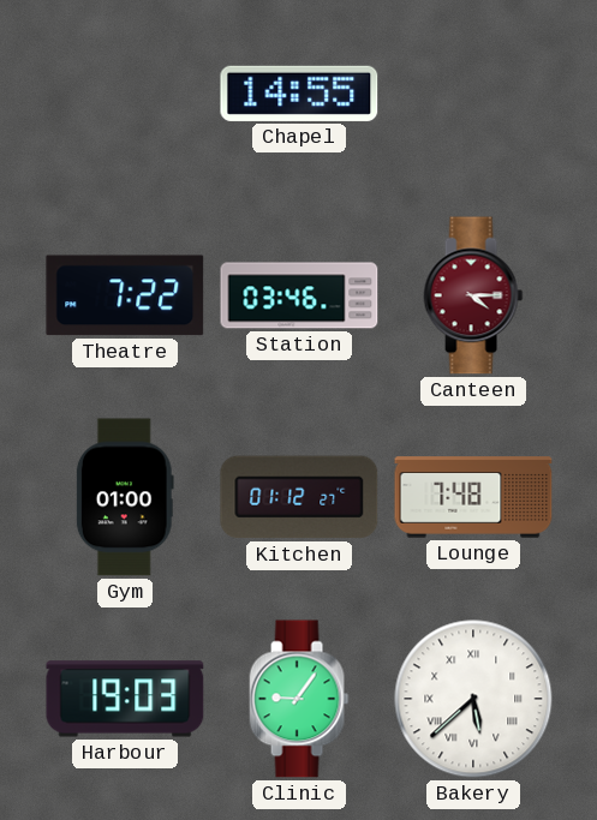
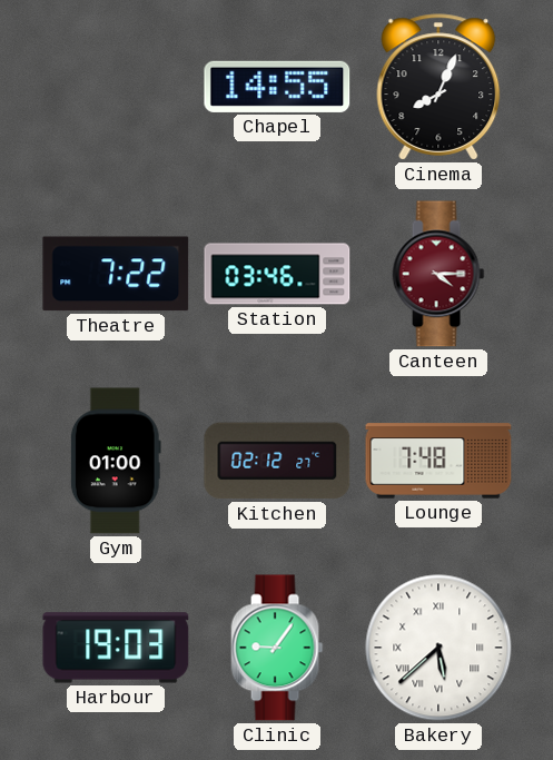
Cinema: none -> 8:04
Kitchen: 01:12 -> 02:12
